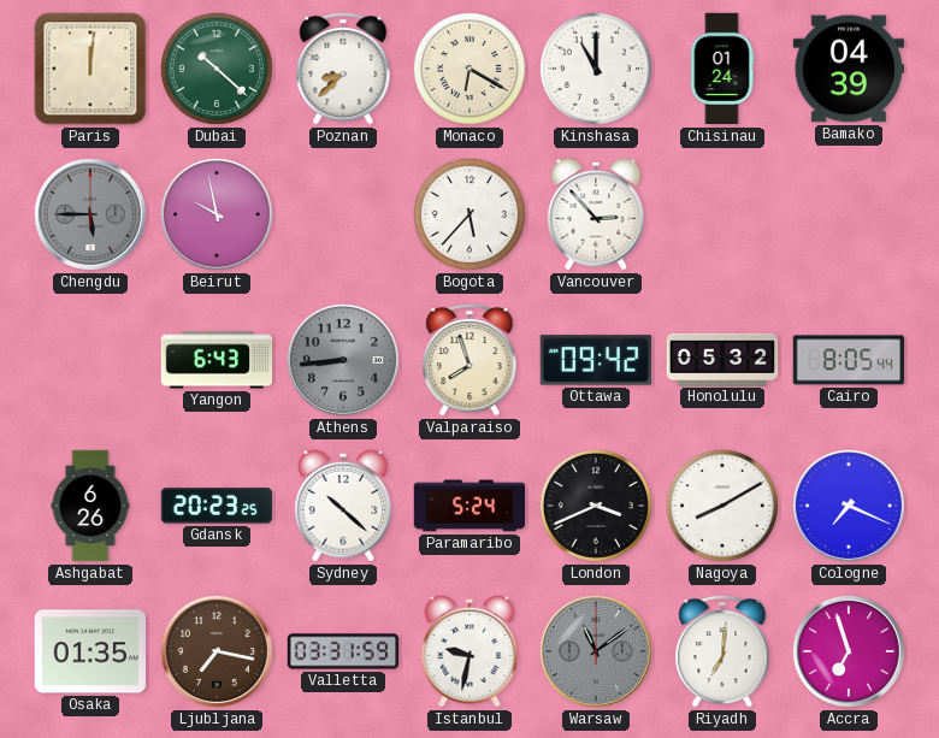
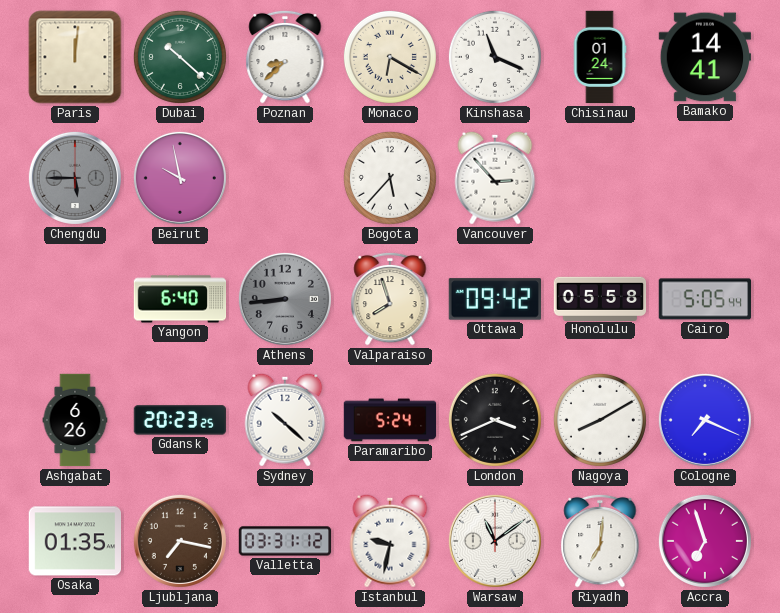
Kinshasa: 11:00 -> 11:19
Bamako: 04:39 -> 14:41
Yangon: 6:43 -> 6:40
Honolulu: 05:32 -> 05:58
Cairo: 8:05 -> 5:05
Valletta: 03:31:59 -> 03:31:12
Warsaw dial: grey -> white
